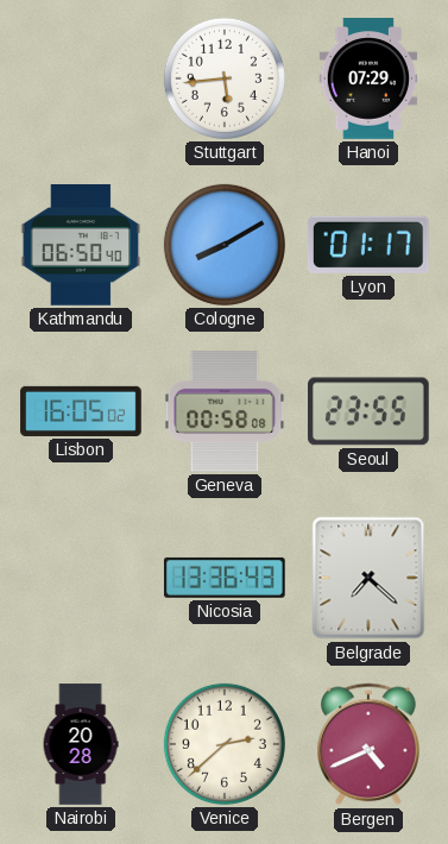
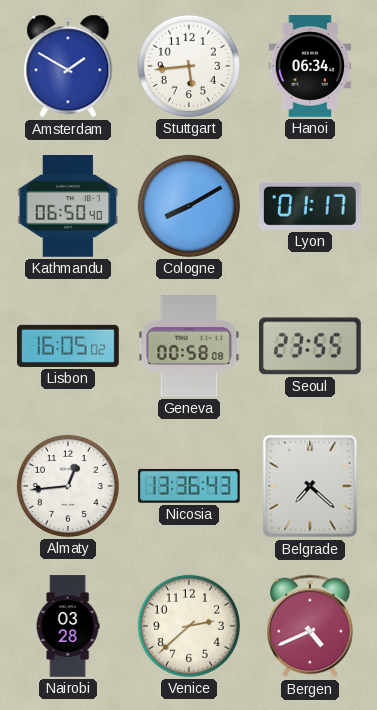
Amsterdam: none -> 1:50
Hanoi: 07:29 -> 06:34
Almaty: none -> 12:44
Nairobi: 20:28 -> 03:28
